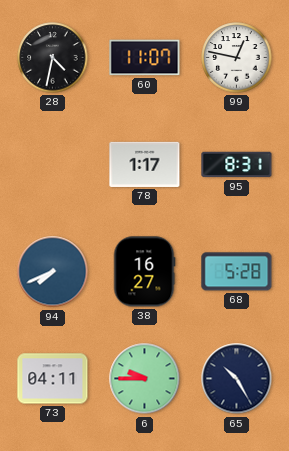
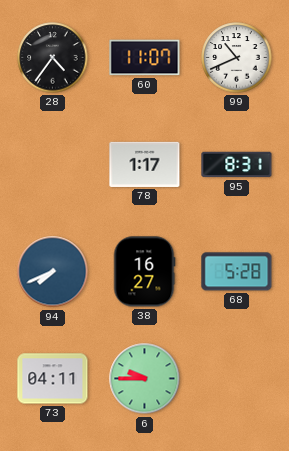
28: 4:32 -> 4:36
99: 12:47 -> 10:41
65: 10:25 -> none
